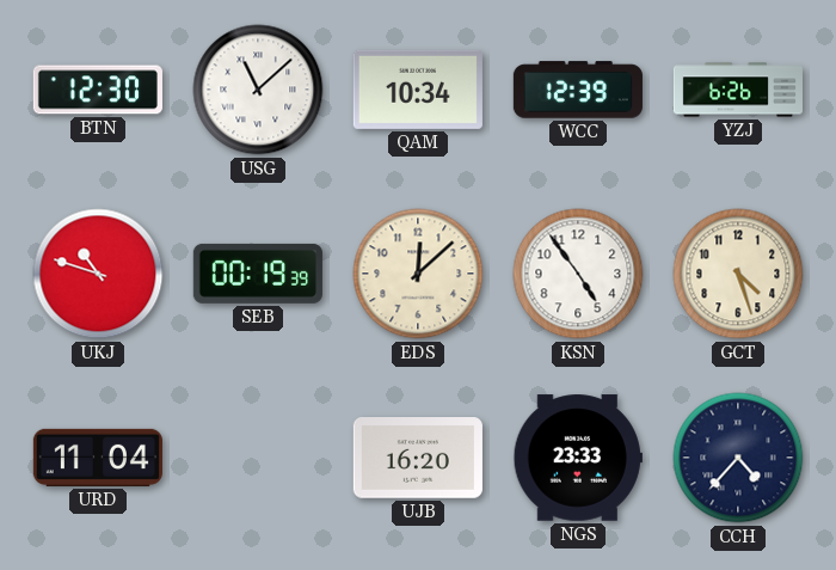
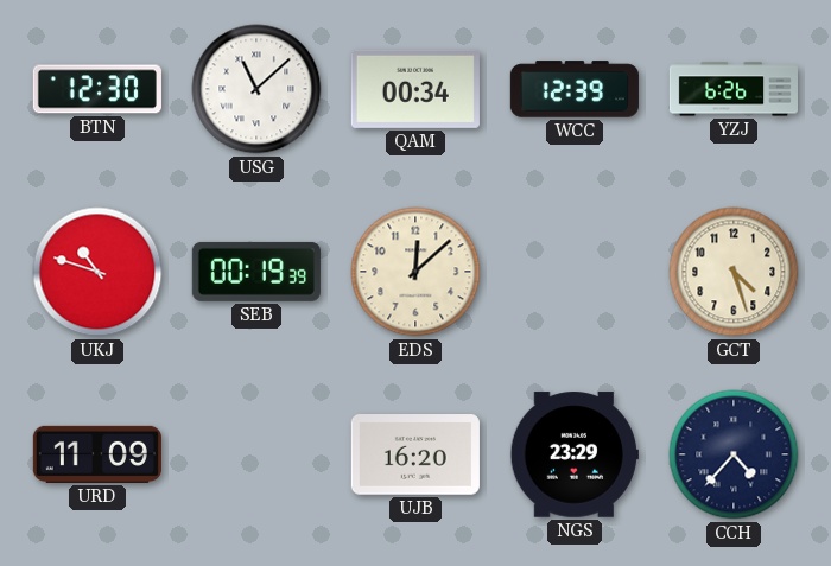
QAM: 10:34 -> 00:34
KSN: 4:54 -> none
URD: 11:04 -> 11:09
NGS: 23:33 -> 23:29
